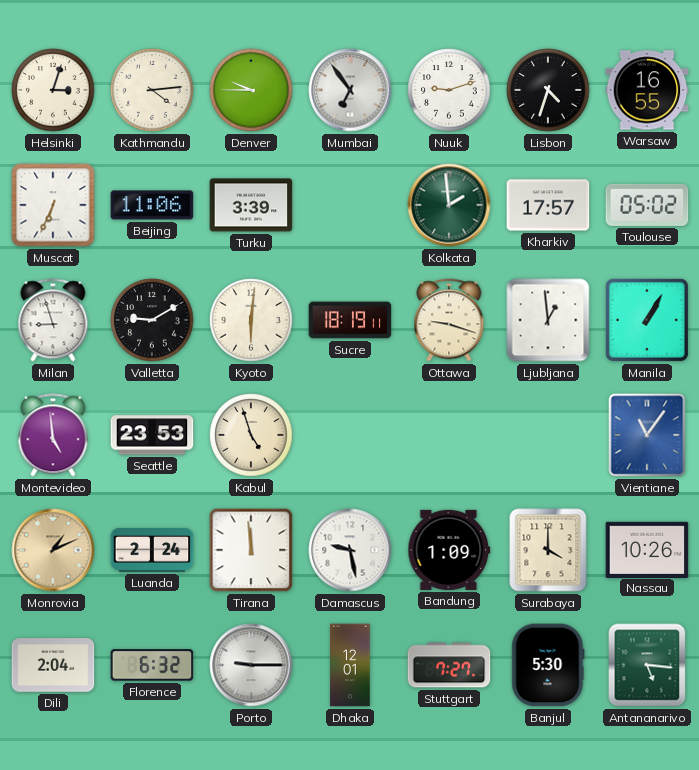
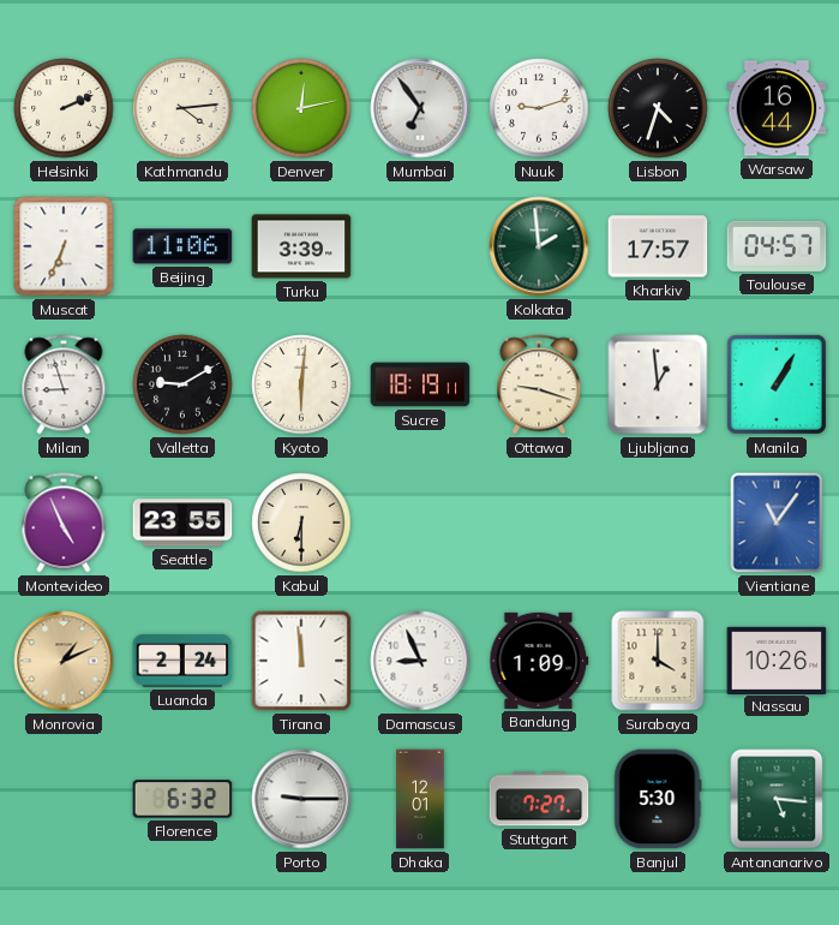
Helsinki: 3:03 -> 2:11
Denver: 9:45 -> 12:13
Warsaw: 16:55 -> 16:44
Toulouse: 05:02 -> 04:57
Montevideo: 4:59 -> 4:56
Seattle: 23:53 -> 23:55
Kabul: 4:57 -> 6:30
Damascus: 9:28 -> 8:56
Dili: 2:04 -> none
